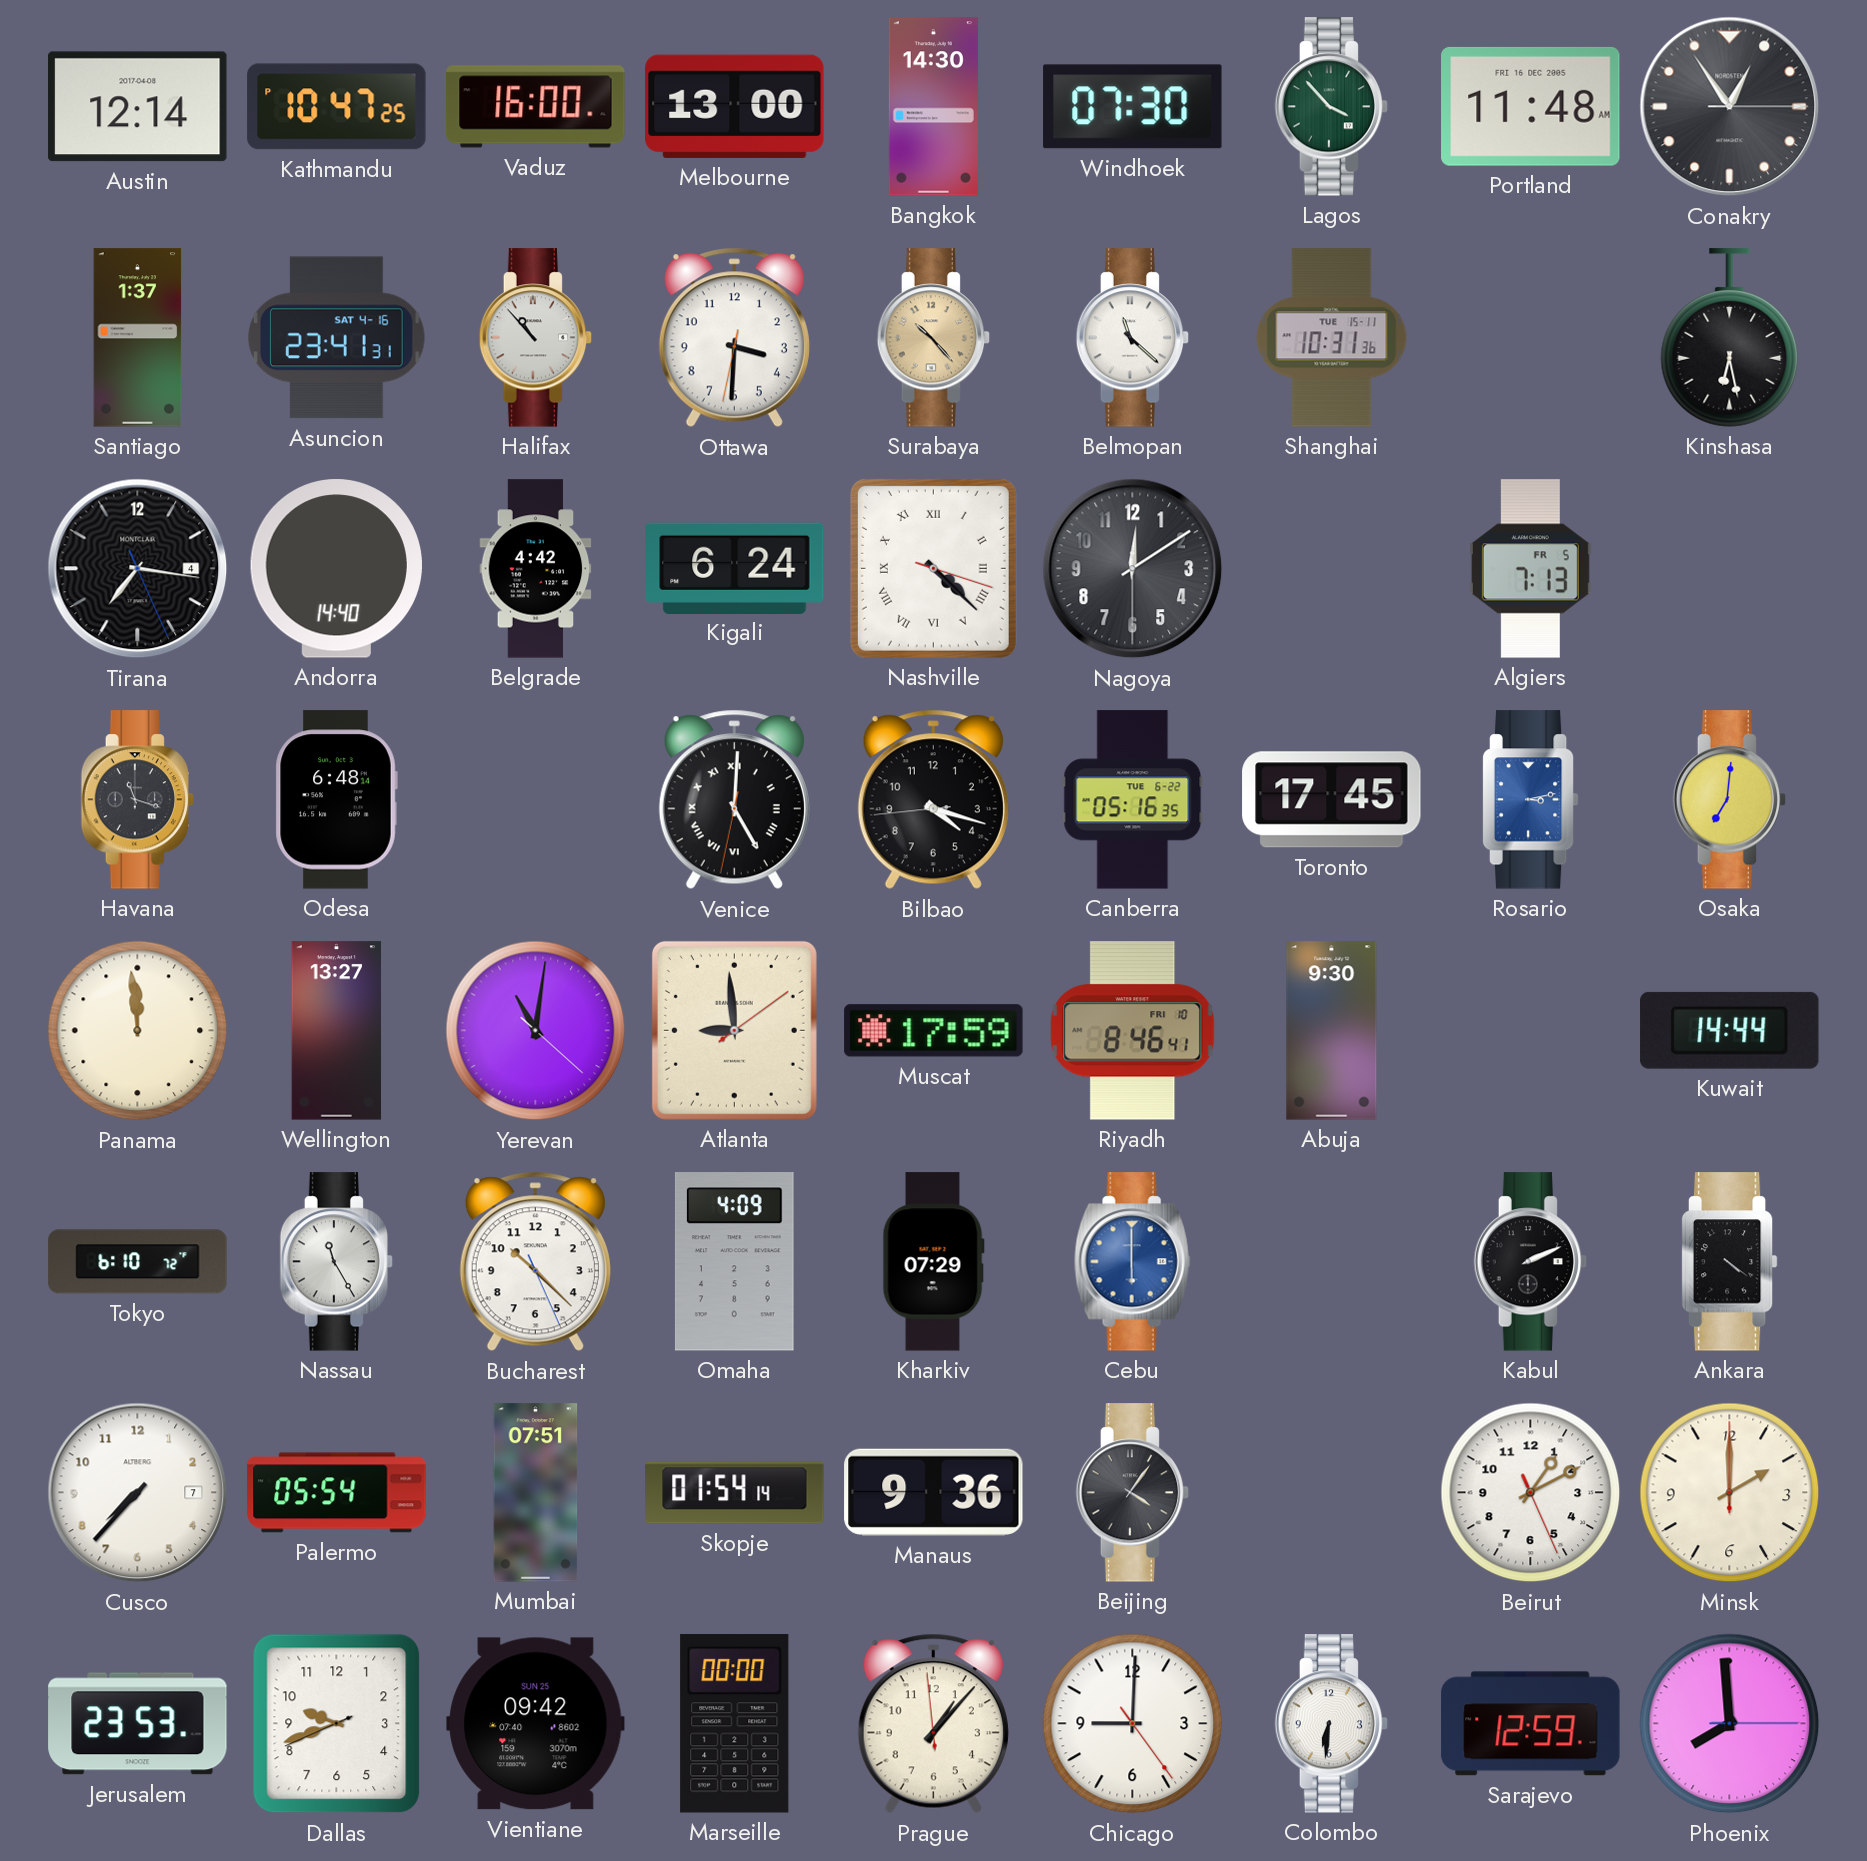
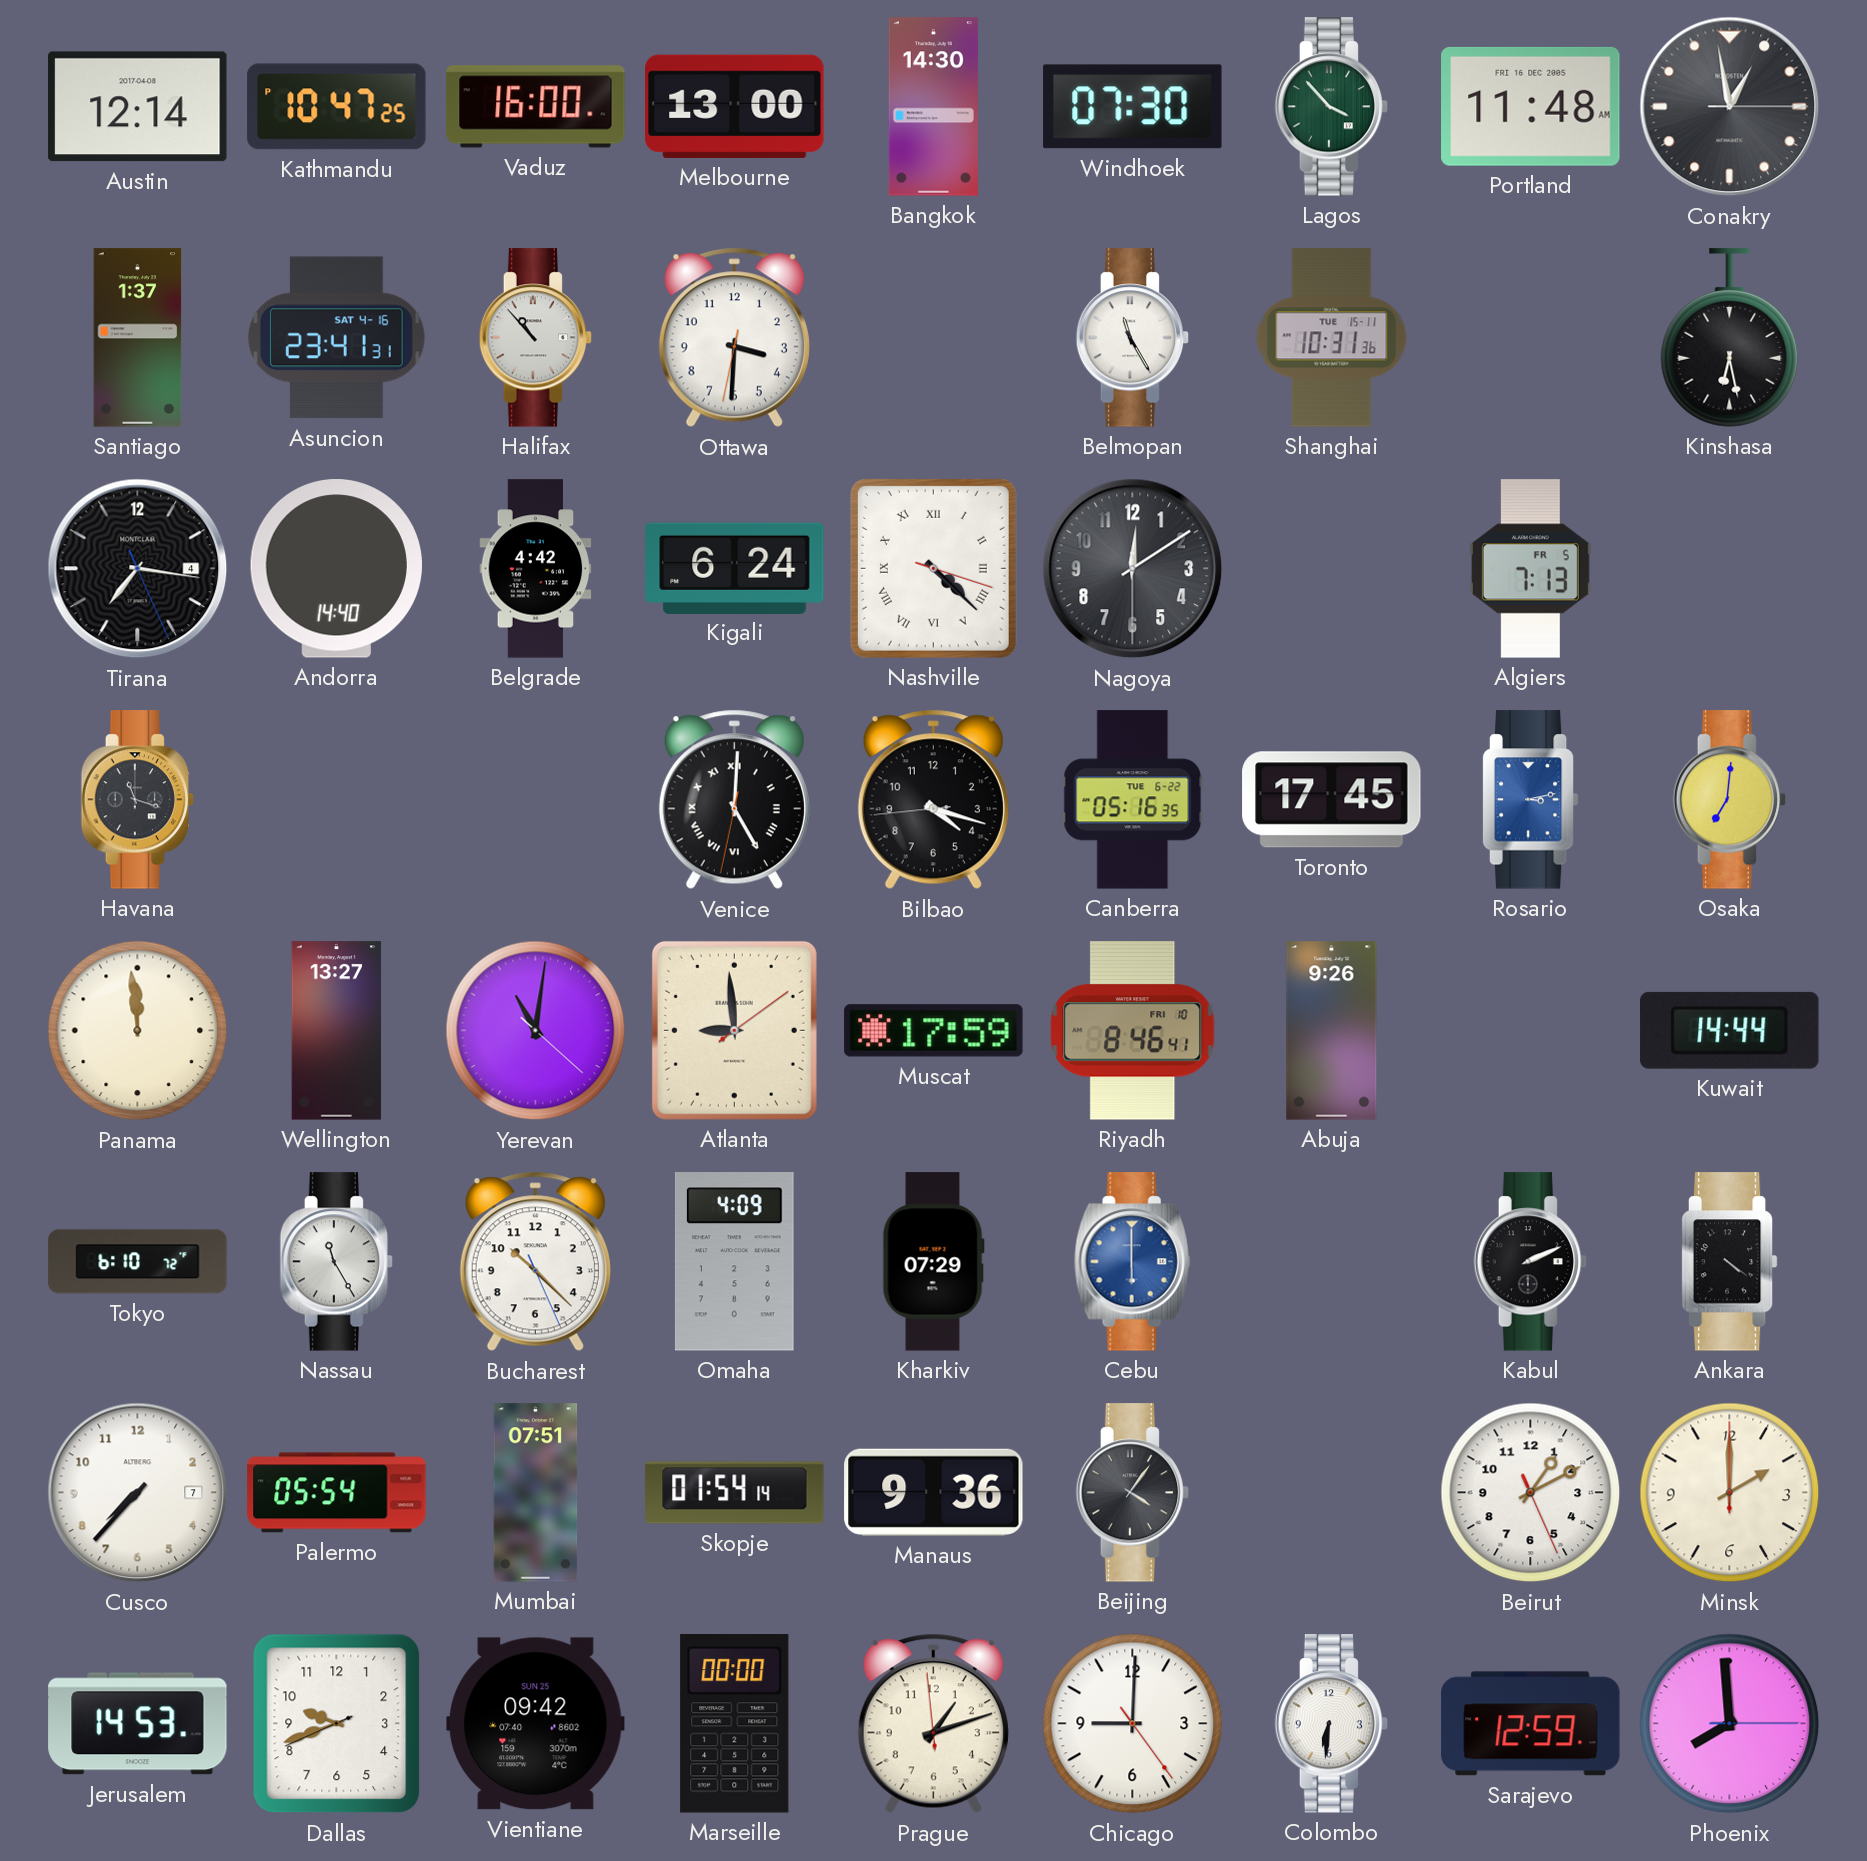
Conakry: 12:54 -> 12:58
Surabaya: 10:23 -> none
Belmopan: 11:22 -> 11:25
Odesa: 6:48 -> none
Abuja: 9:30 -> 9:26
Jerusalem: 23:53 -> 14:53
Prague: 1:06 -> 1:11
